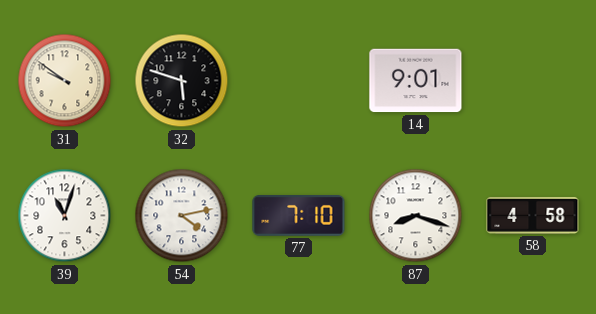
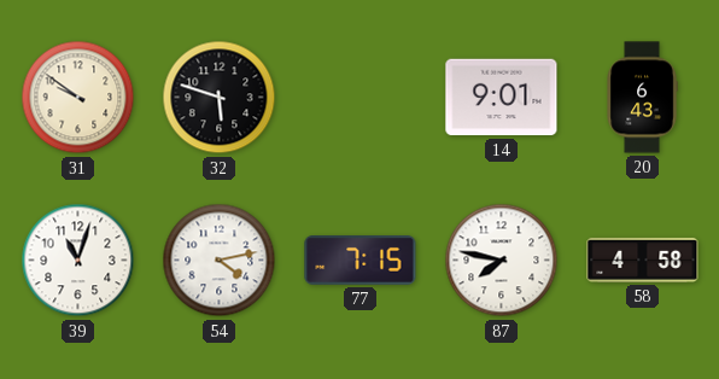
20: none -> 6:43
77: 7:10 -> 7:15
87: 8:18 -> 7:47
